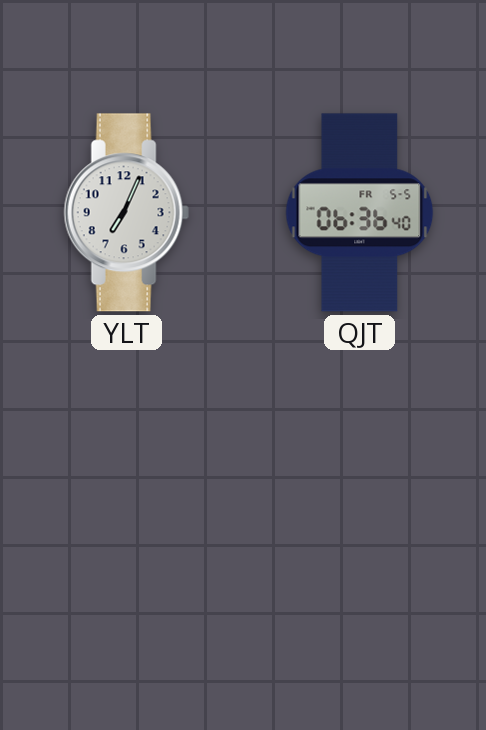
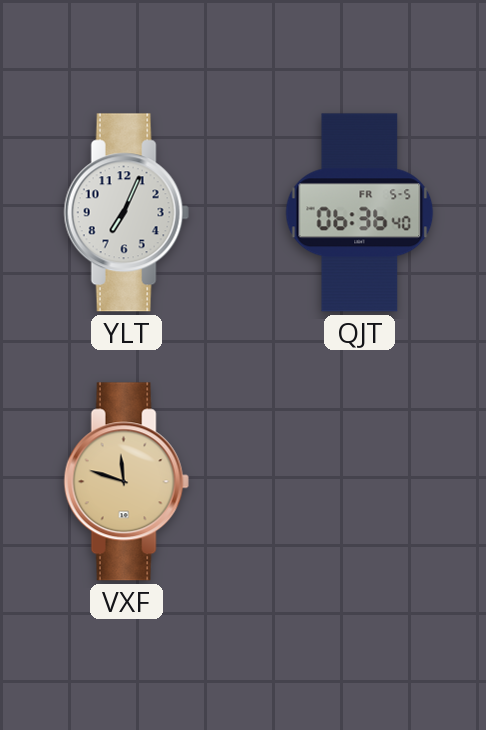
VXF: none -> 11:48
